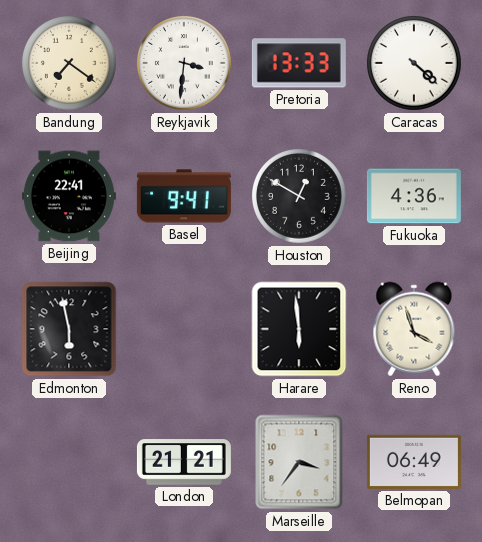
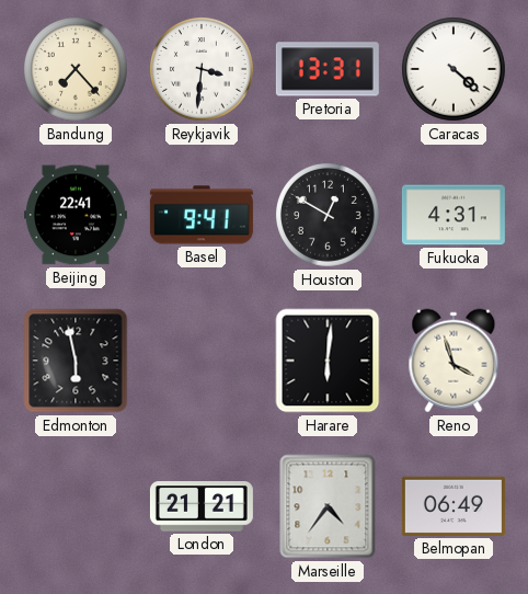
Bandung: 7:21 -> 7:23
Pretoria: 13:33 -> 13:31
Fukuoka: 4:36 -> 4:31
Harare: 5:59 -> 6:01
Marseille: 3:36 -> 4:36
